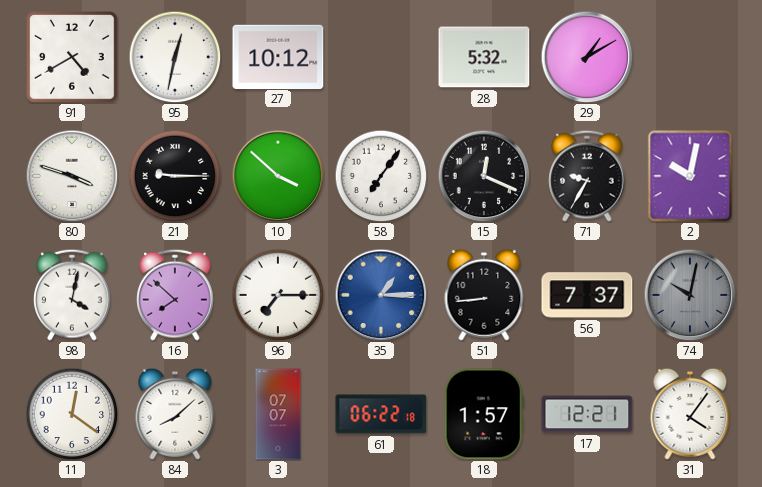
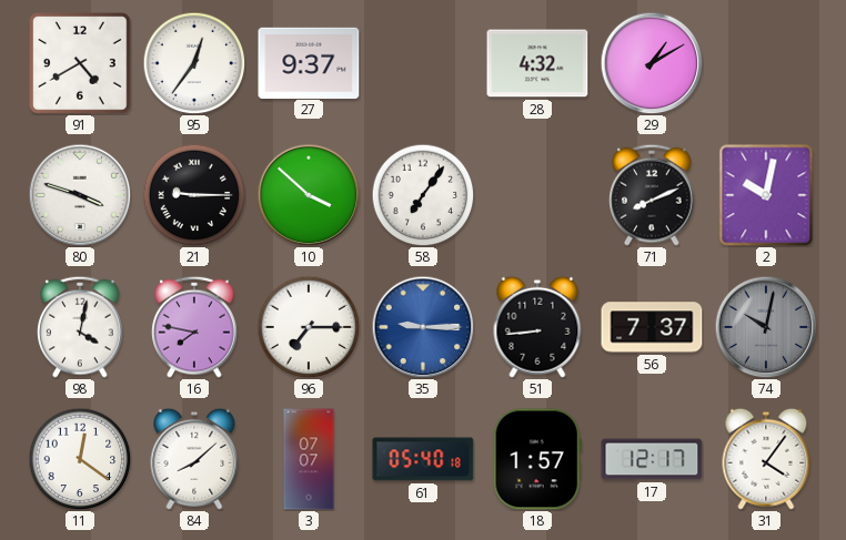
95: 12:32 -> 12:36
27: 10:12 -> 9:37
28: 5:32 -> 4:32
15: 12:19 -> none
71: 9:35 -> 8:11
16: 7:52 -> 7:47
35: 1:15 -> 9:15
61: 06:22 -> 05:40
17: 12:21 -> 12:17
